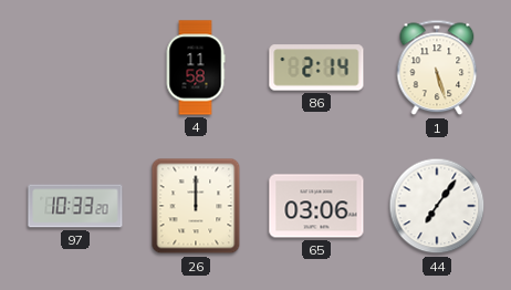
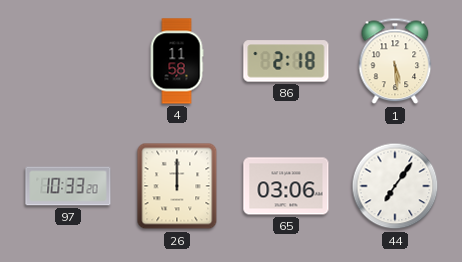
86: 2:14 -> 2:18
1: 5:27 -> 5:29
